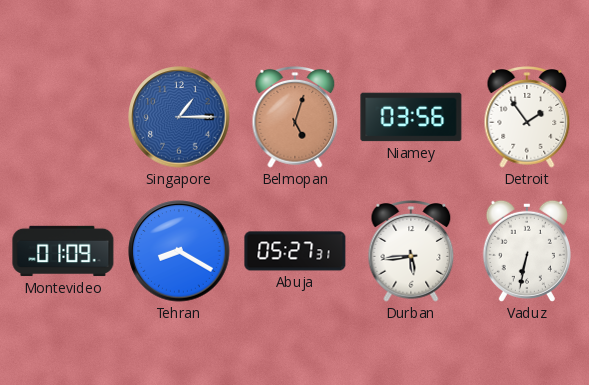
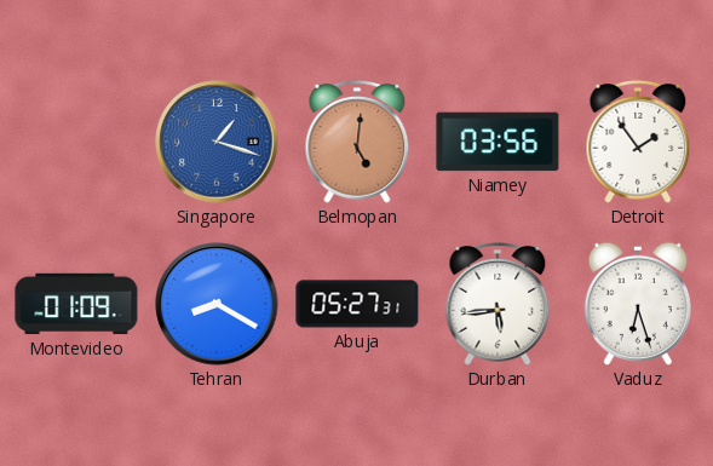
Singapore: 1:15 -> 1:18
Belmopan: 5:03 -> 5:01
Vaduz: 6:32 -> 6:27
